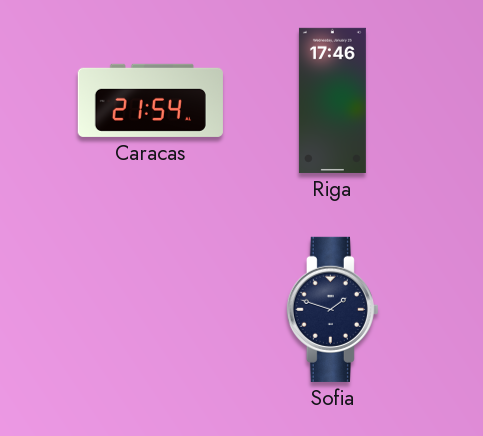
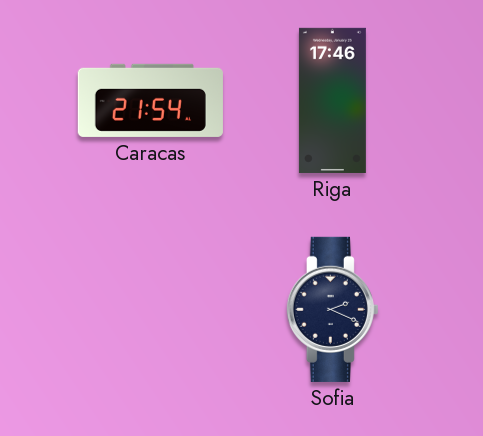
Sofia: 1:48 -> 2:19
